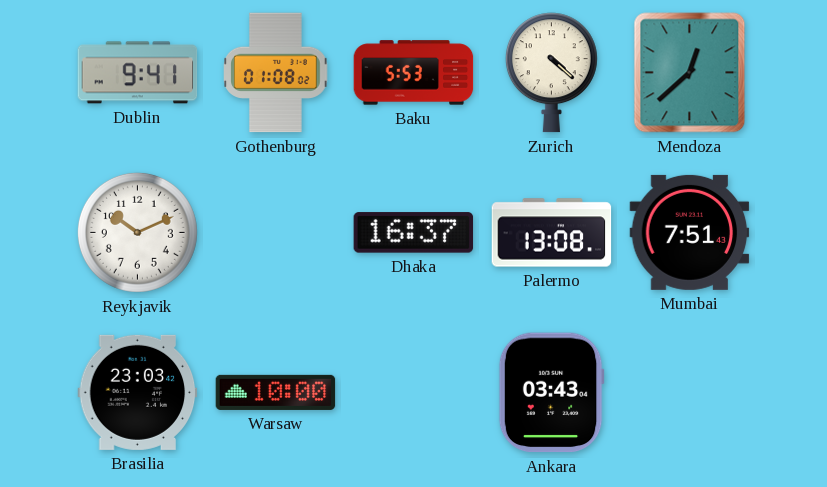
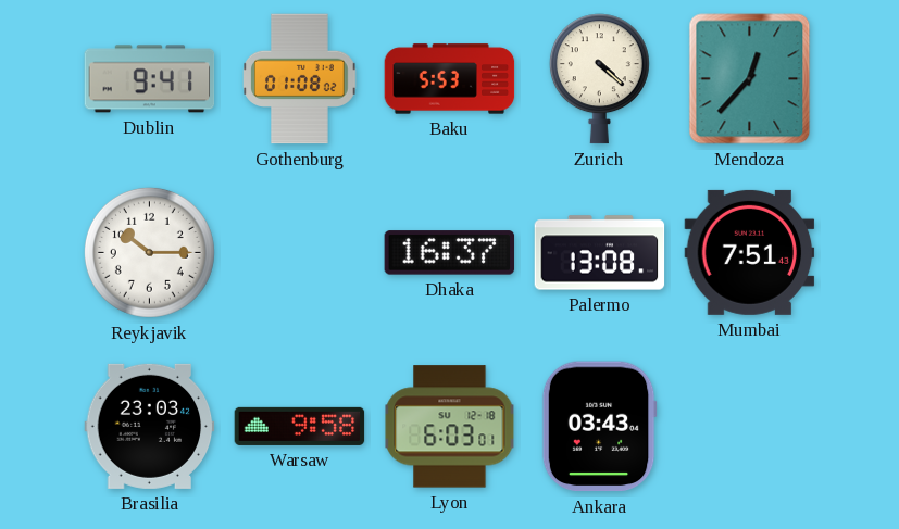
Mendoza: 12:38 -> 12:37
Reykjavik: 10:11 -> 10:15
Warsaw: 10:00 -> 9:58
Lyon: none -> 6:03
